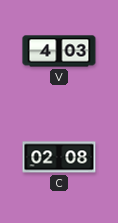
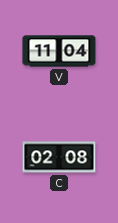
V: 4:03 -> 11:04
